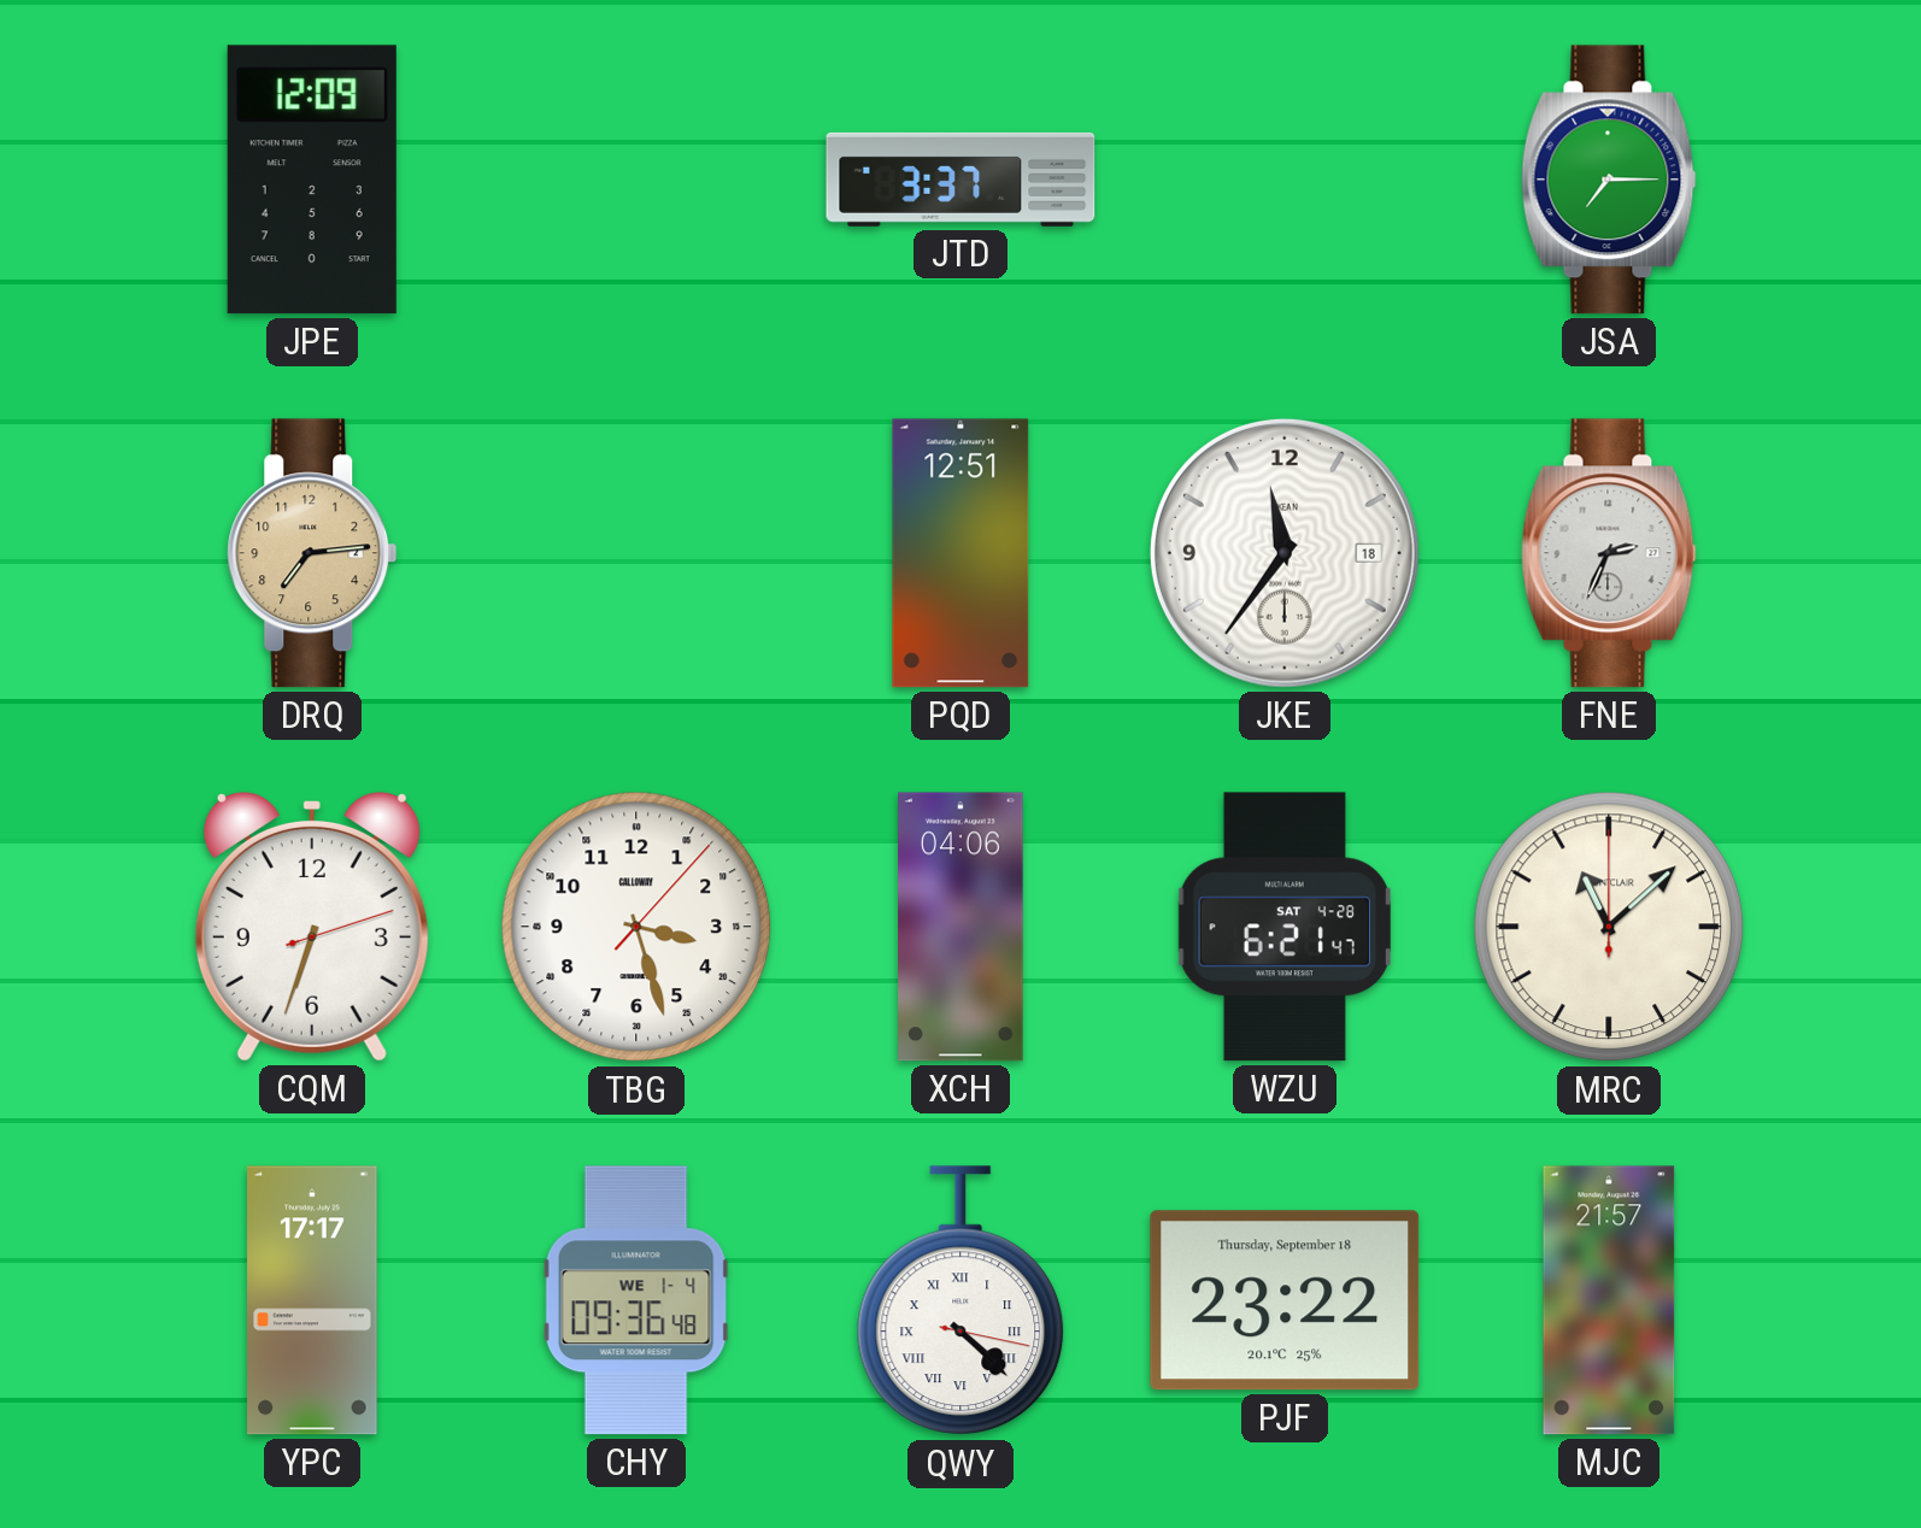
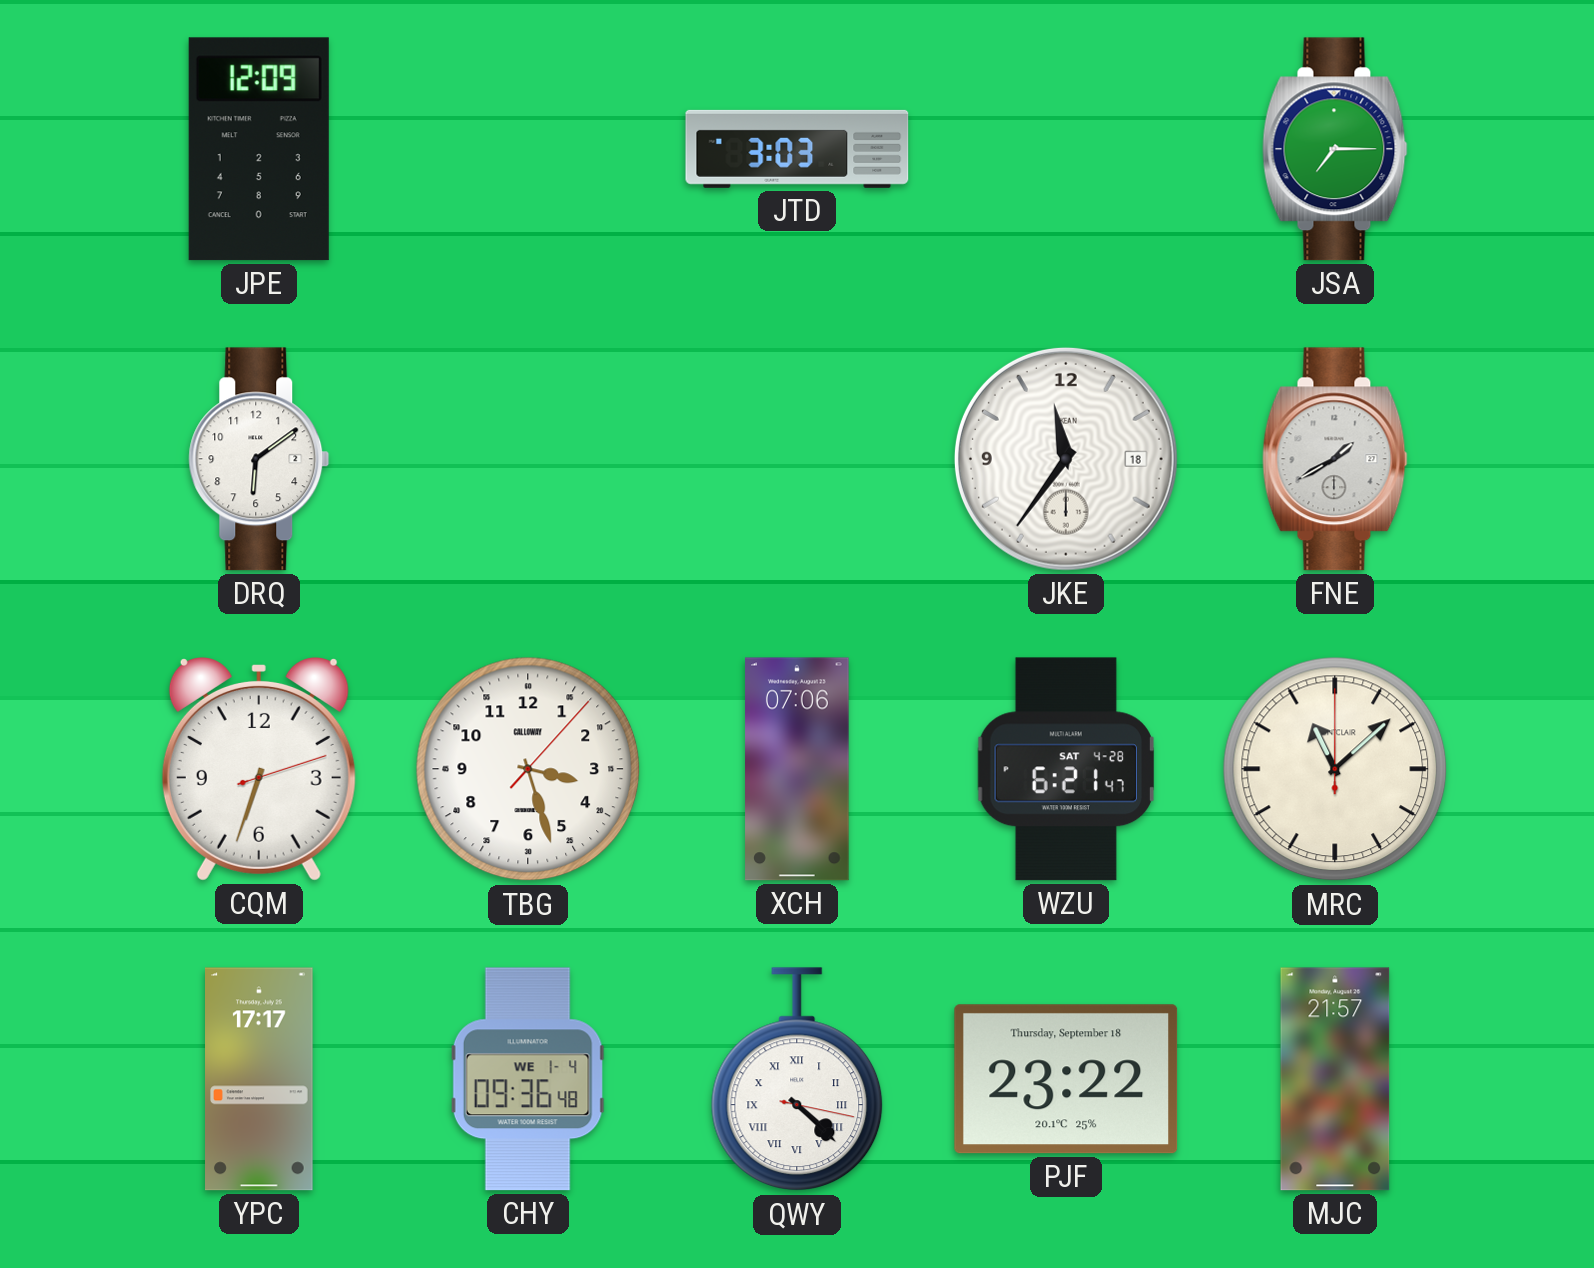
JTD: 3:37 -> 3:03
DRQ: 7:14 -> 6:09
DRQ dial: champagne -> white
PQD: 12:51 -> none
FNE: 2:34 -> 1:40
XCH: 04:06 -> 07:06
